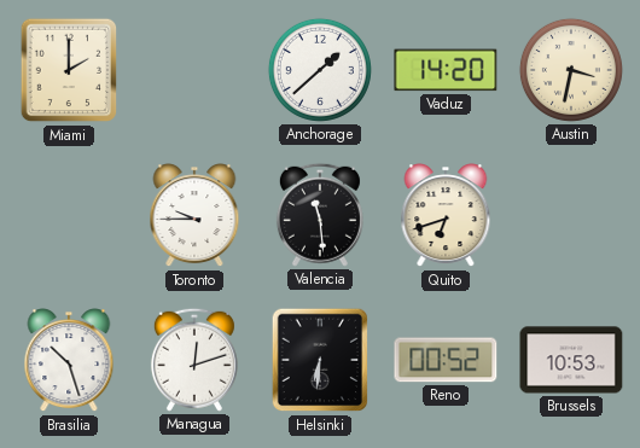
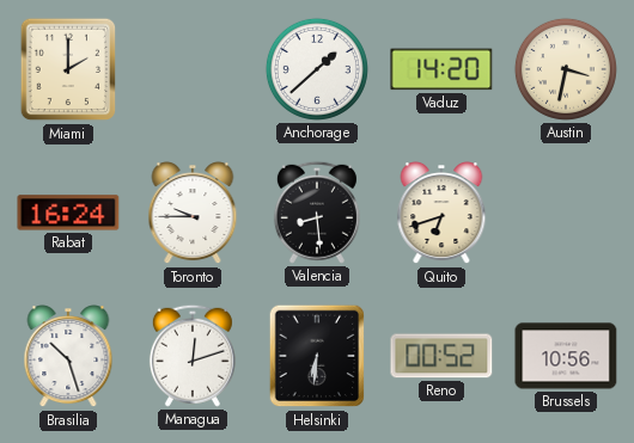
Rabat: none -> 16:24
Valencia: 11:29 -> 8:29
Brussels: 10:53 -> 10:56
